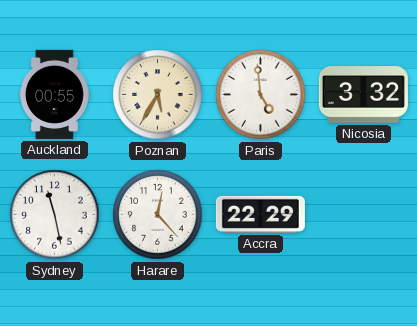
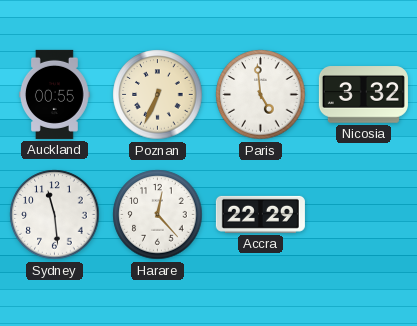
Poznan: 5:35 -> 6:34
Sydney: 11:28 -> 11:29
